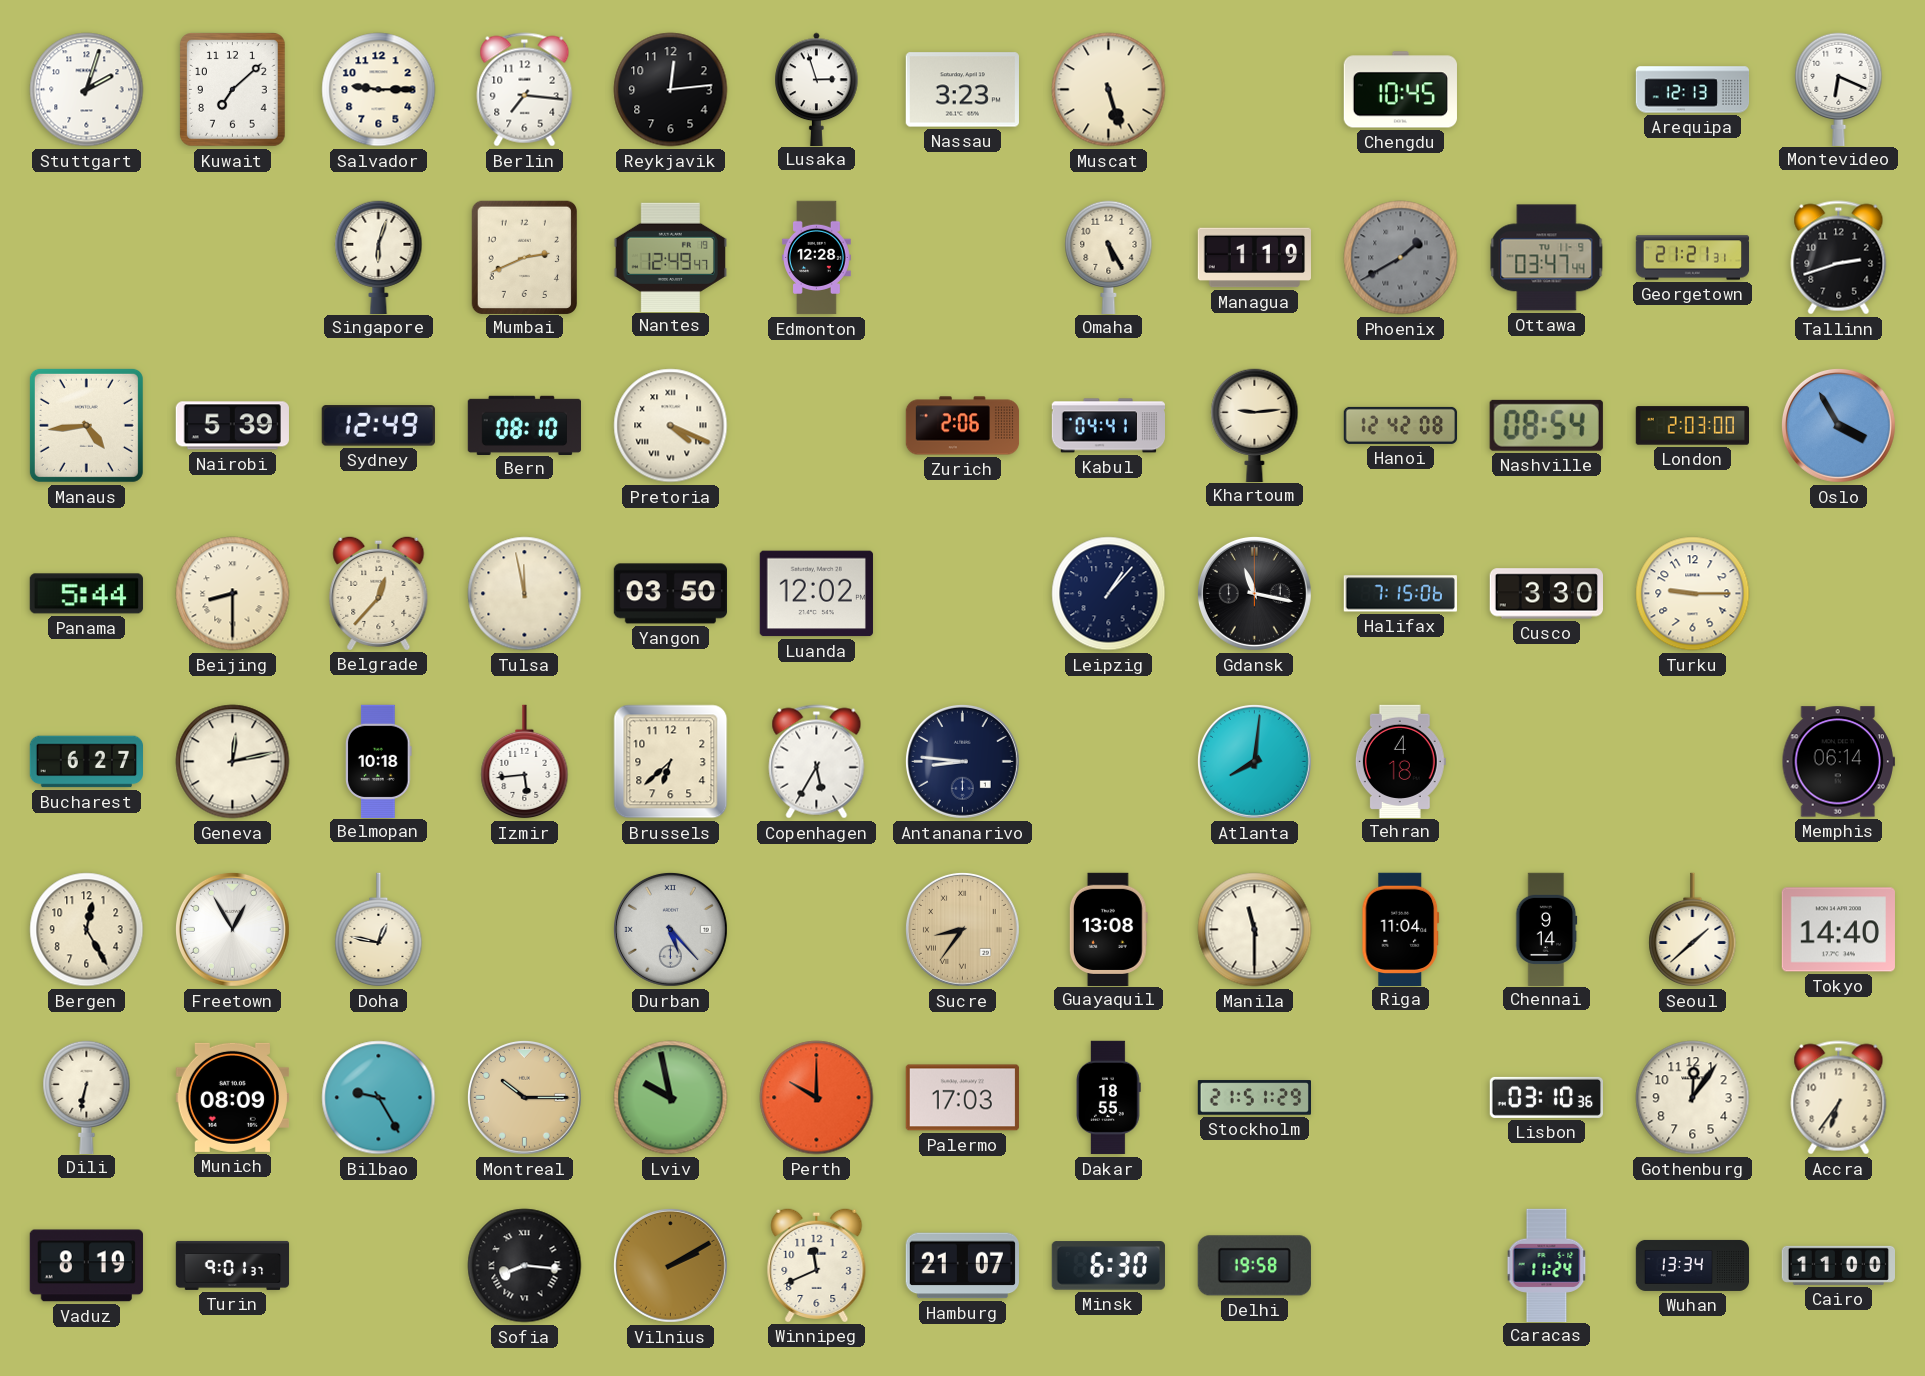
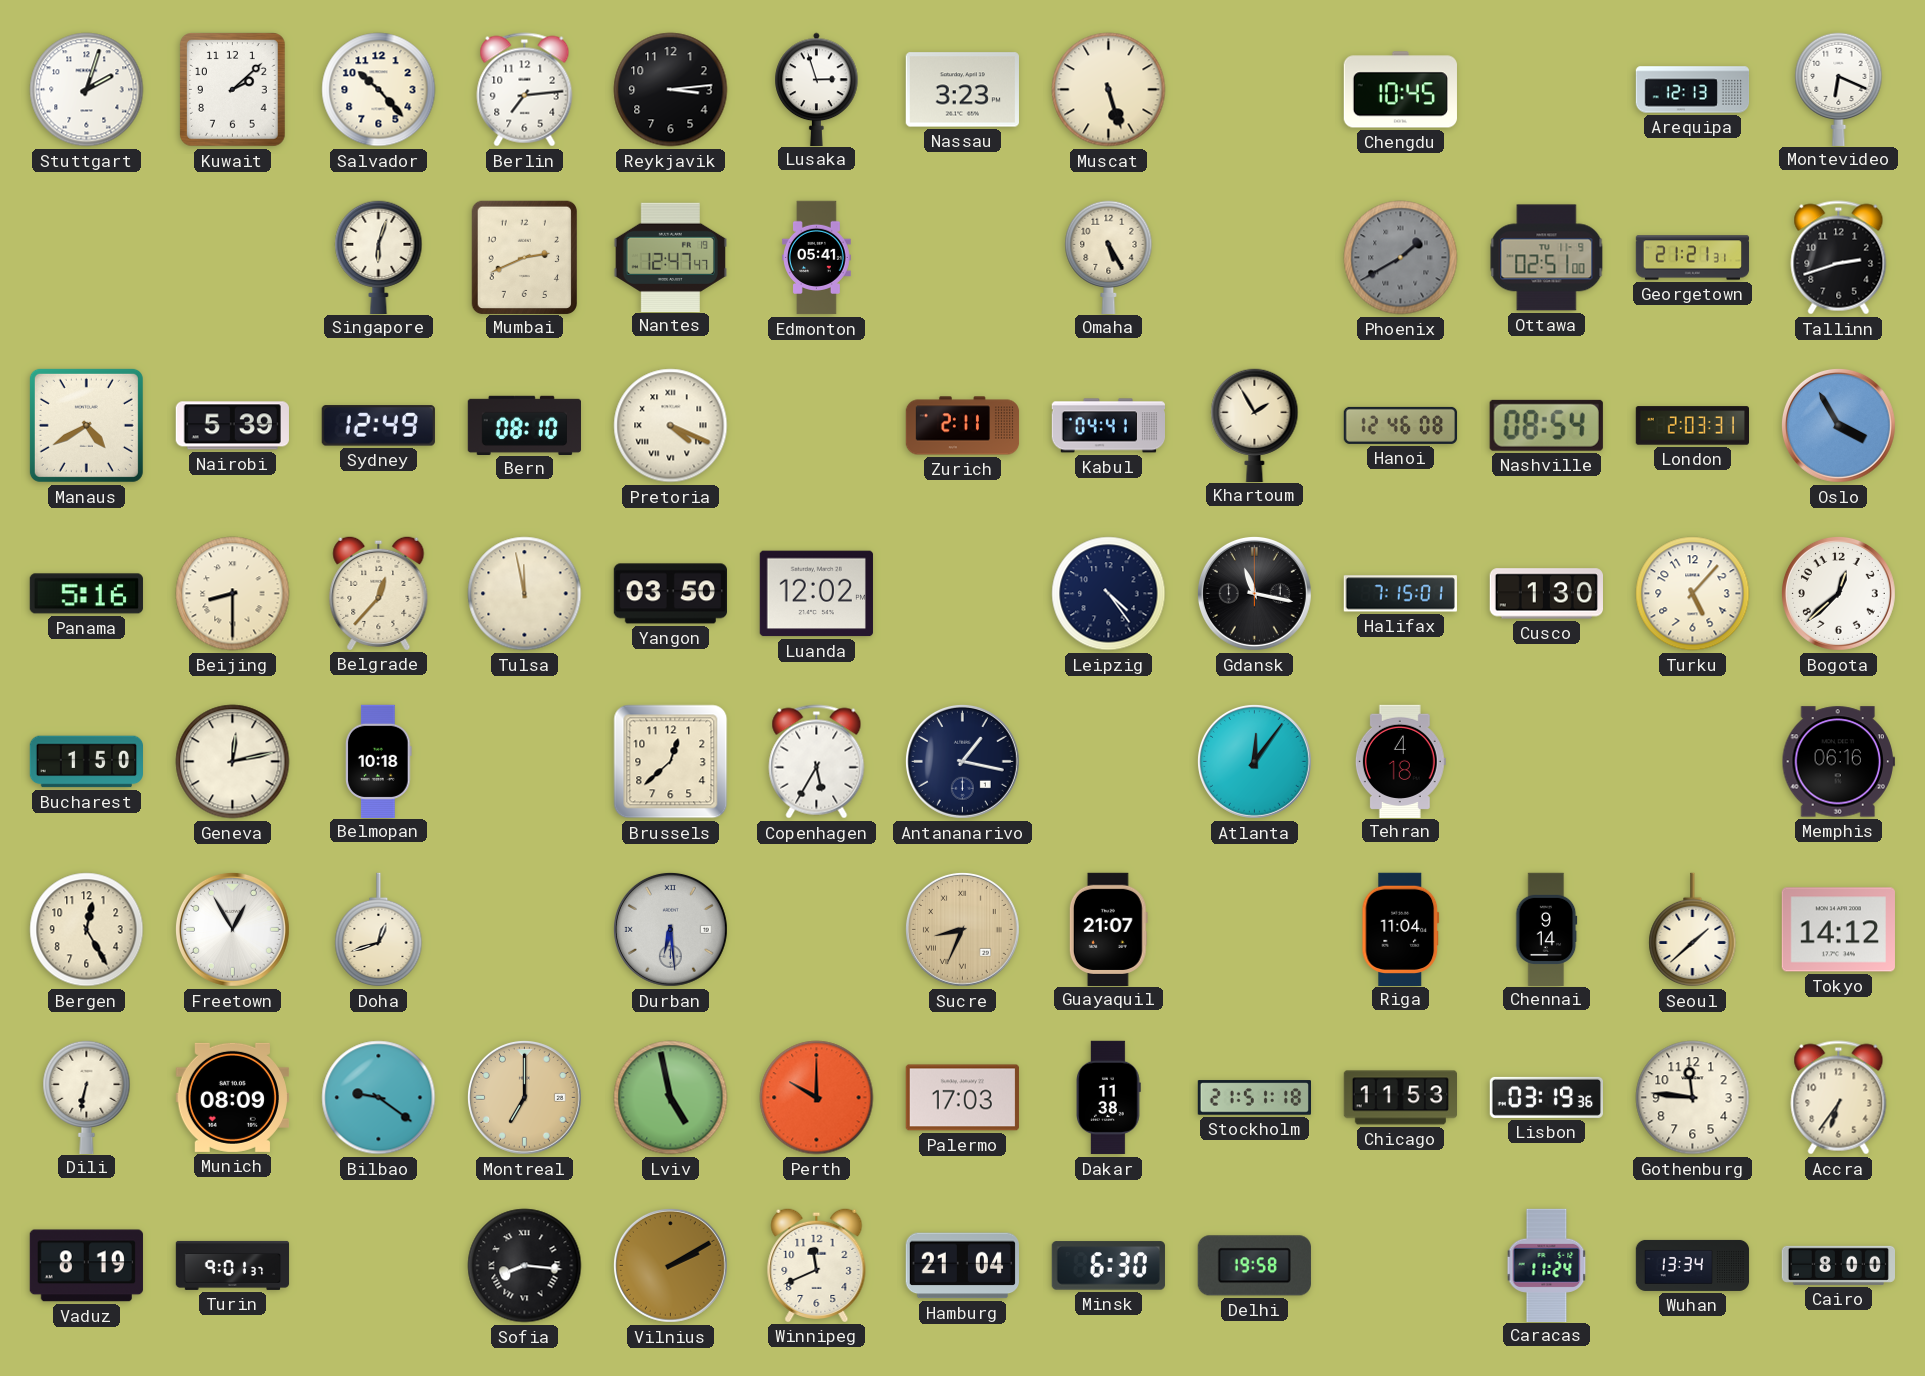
Kuwait: 7:08 -> 2:08
Salvador: 9:15 -> 10:23
Berlin: 7:16 -> 7:14
Reykjavik: 12:14 -> 3:14
Nantes: 12:49 -> 12:47
Edmonton: 12:28 -> 05:41
Managua: 1:19 -> none
Ottawa: 03:47 -> 02:51
Manaus: 4:44 -> 4:40
Zurich: 2:06 -> 2:11
Khartoum: 9:14 -> 1:55
Hanoi: 12:42 -> 12:46
London: 2:03:00 -> 2:03:31
Panama: 5:44 -> 5:16
Leipzig: 1:07 -> 4:24
Halifax: 7:15:06 -> 7:15:01
Cusco: 3:30 -> 1:30
Turku: 9:15 -> 5:07
Bogota: none -> 12:38
Bucharest: 6:27 -> 1:50
Izmir: 5:44 -> none
Brussels: 6:38 -> 12:38
Antananarivo: 8:46 -> 1:17
Atlanta: 8:01 -> 12:06
Memphis: 06:14 -> 06:16
Doha: 12:47 -> 12:42
Durban: 5:23 -> 6:29
Sucre: 8:36 -> 8:34
Guayaquil: 13:08 -> 21:07
Manila: 11:30 -> none
Tokyo: 14:40 -> 14:12
Bilbao: 9:25 -> 9:21
Montreal: 10:15 -> 7:00
Lviv: 9:58 -> 4:58
Dakar: 18:55 -> 11:38
Stockholm: 21:51:29 -> 21:51:18
Chicago: none -> 11:53
Lisbon: 03:10 -> 03:19
Gothenburg: 12:06 -> 11:46
Hamburg: 21:07 -> 21:04
Cairo: 11:00 -> 8:00
